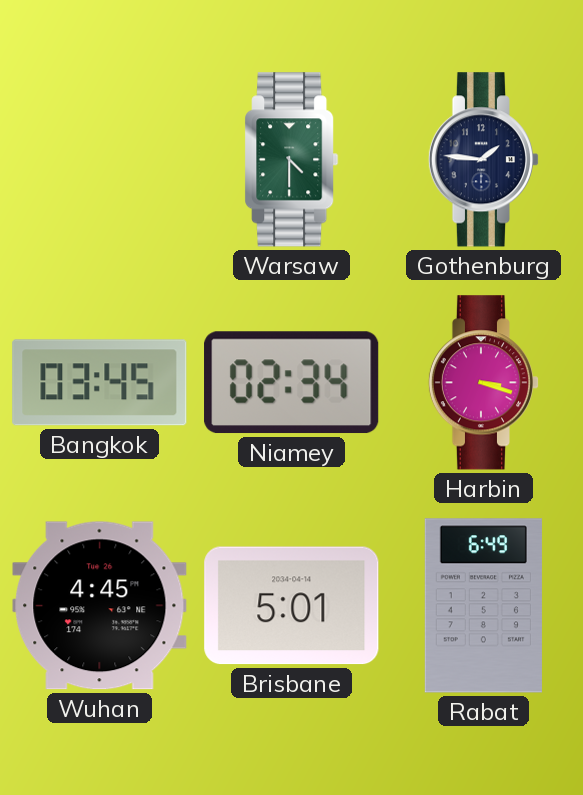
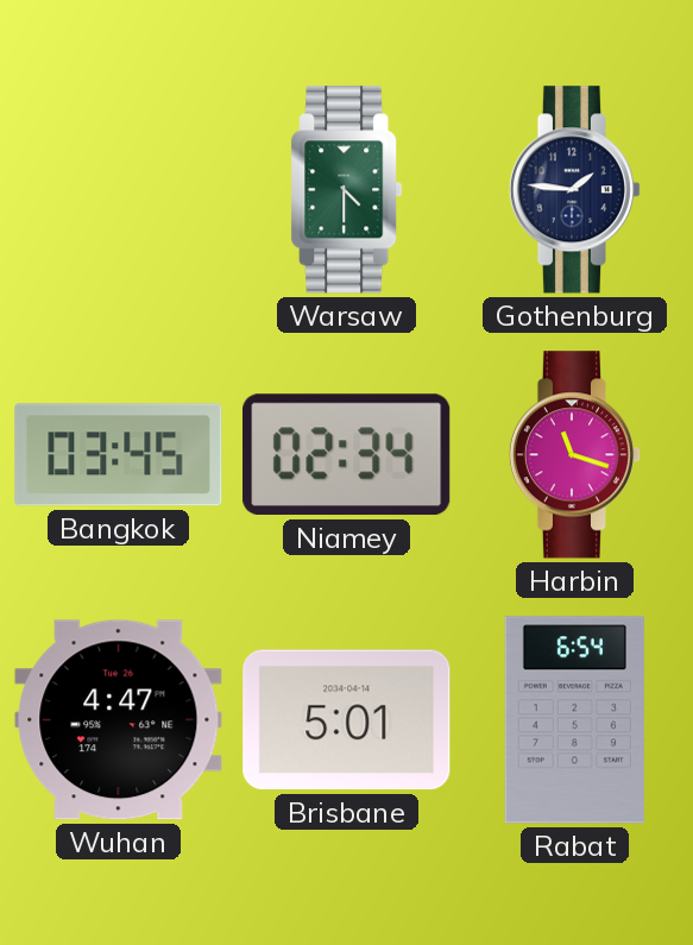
Harbin: 3:18 -> 11:18
Wuhan: 4:45 -> 4:47
Rabat: 6:49 -> 6:54
